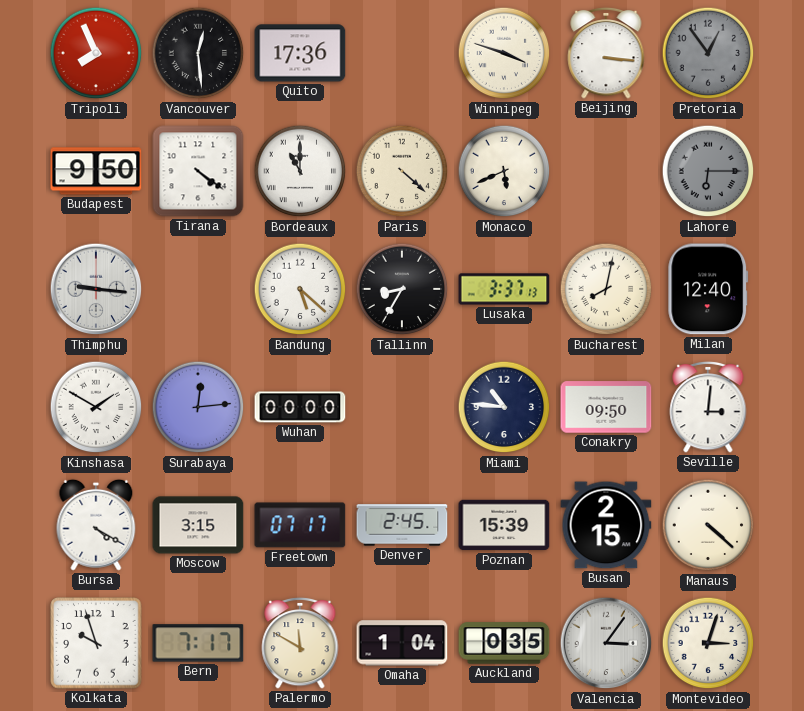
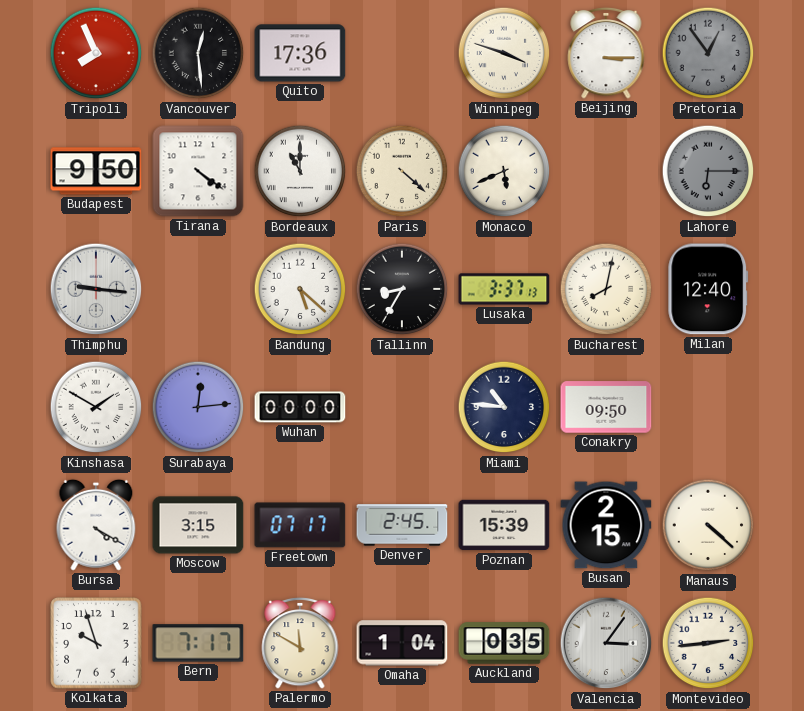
Beijing: 3:16 -> 3:15
Seville: 3:01 -> none
Montevideo: 3:03 -> 2:44
